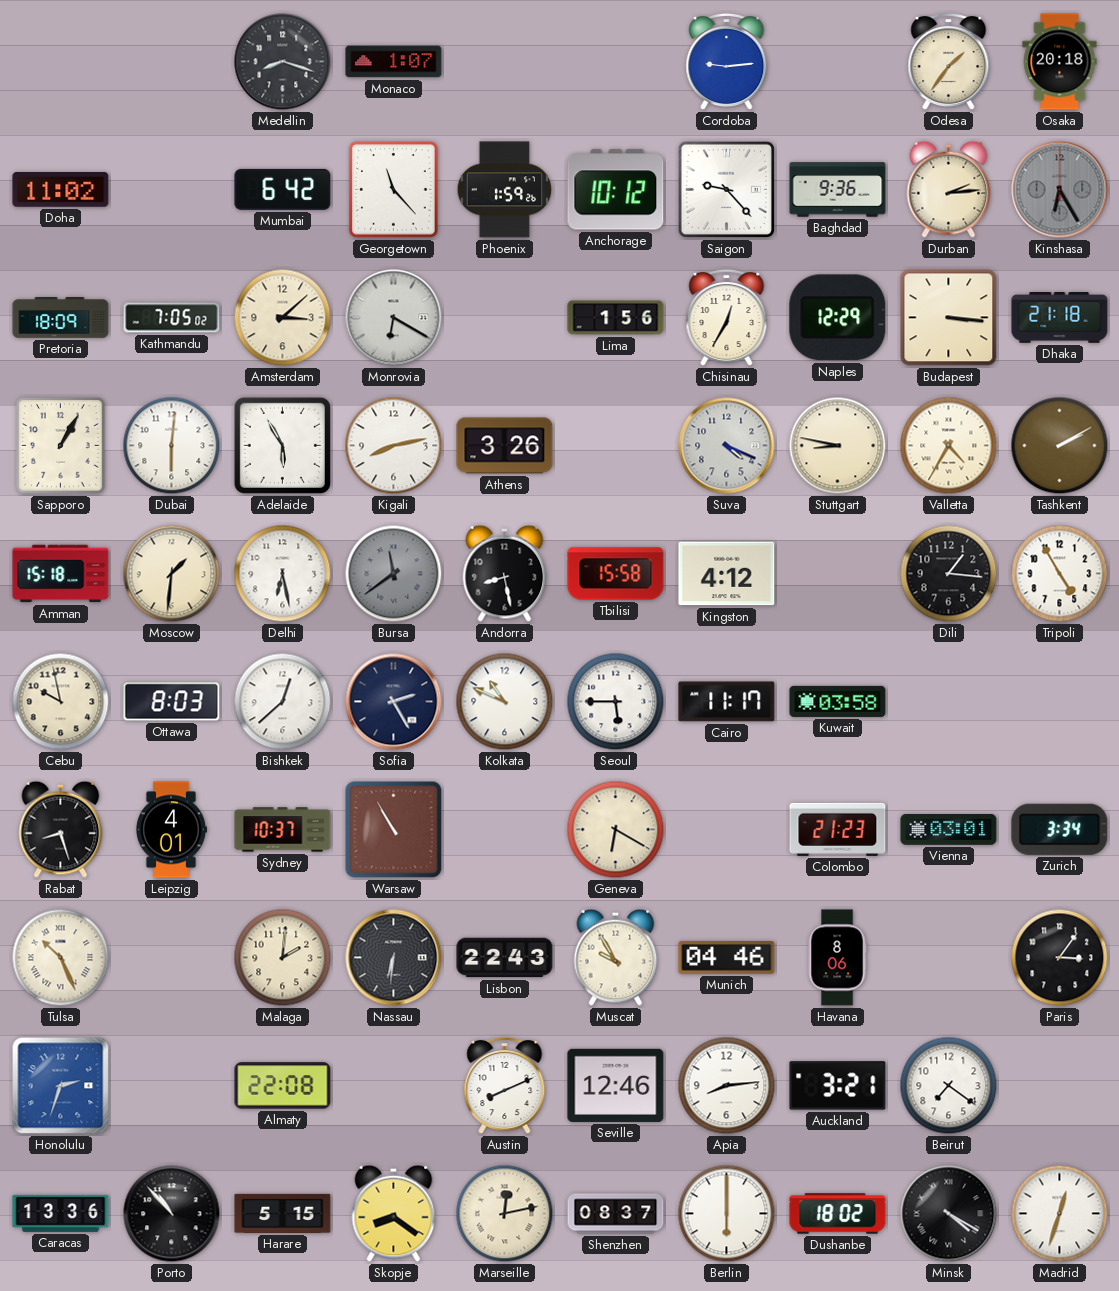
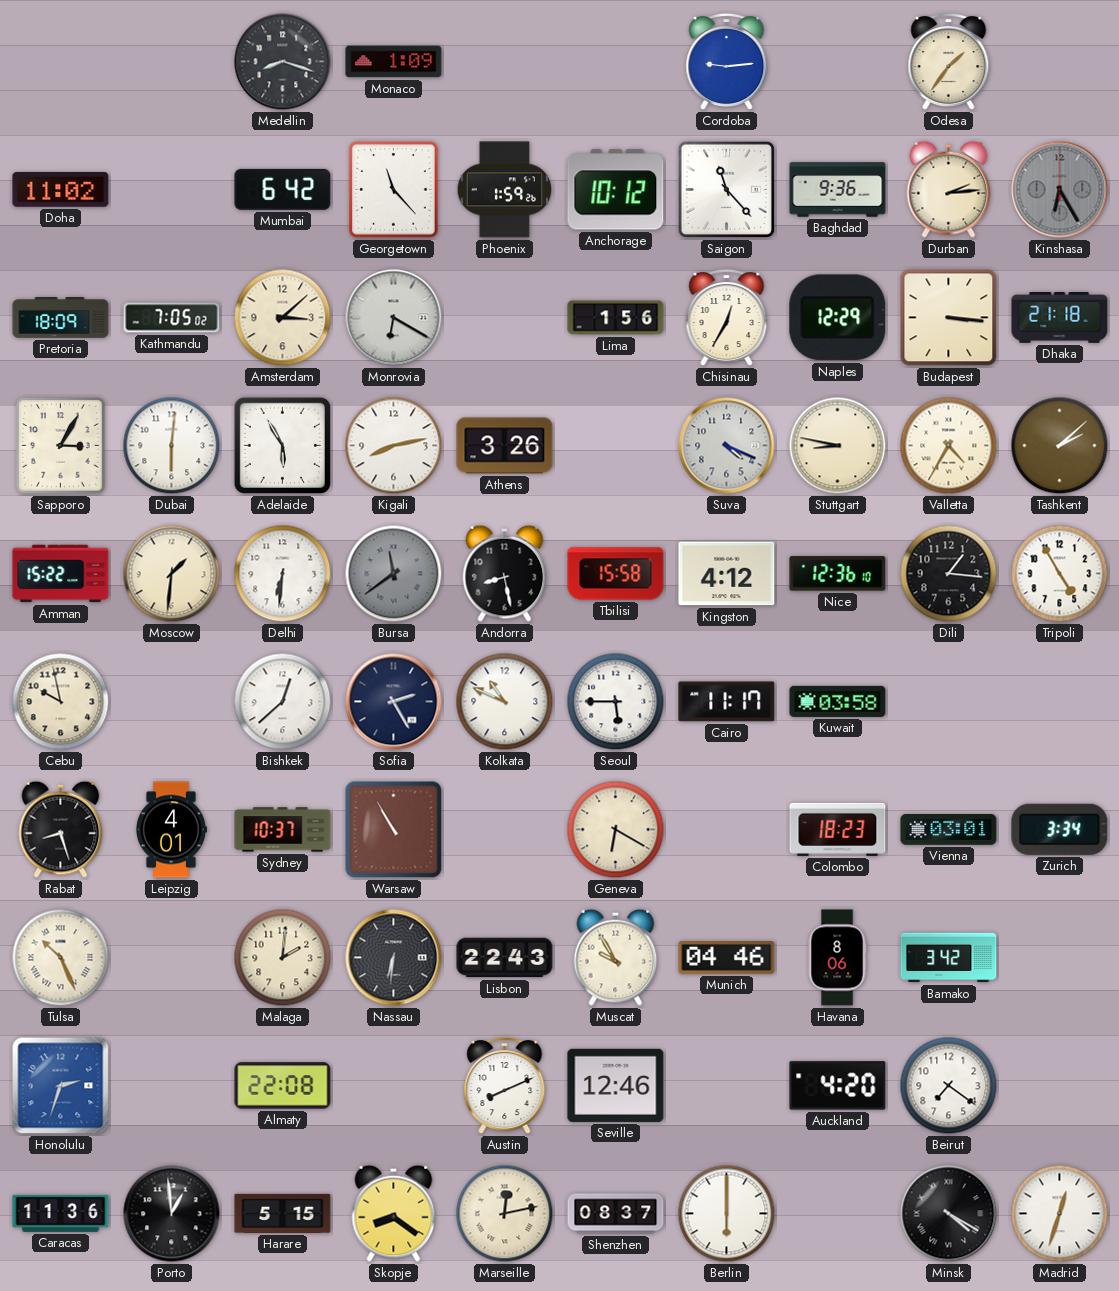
Monaco: 1:07 -> 1:09
Osaka: 20:18 -> none
Saigon: 9:23 -> 11:23
Sapporo: 1:05 -> 3:05
Tashkent: 2:10 -> 2:08
Amman: 15:18 -> 15:22
Delhi: 6:28 -> 6:31
Nice: none -> 12:36
Ottawa: 8:03 -> none
Colombo: 21:23 -> 18:23
Bamako: none -> 3:42
Paris: 3:06 -> none
Apia: 8:14 -> none
Auckland: 3:21 -> 4:20
Caracas: 13:36 -> 11:36
Porto: 10:53 -> 12:59
Dushanbe: 18:02 -> none
